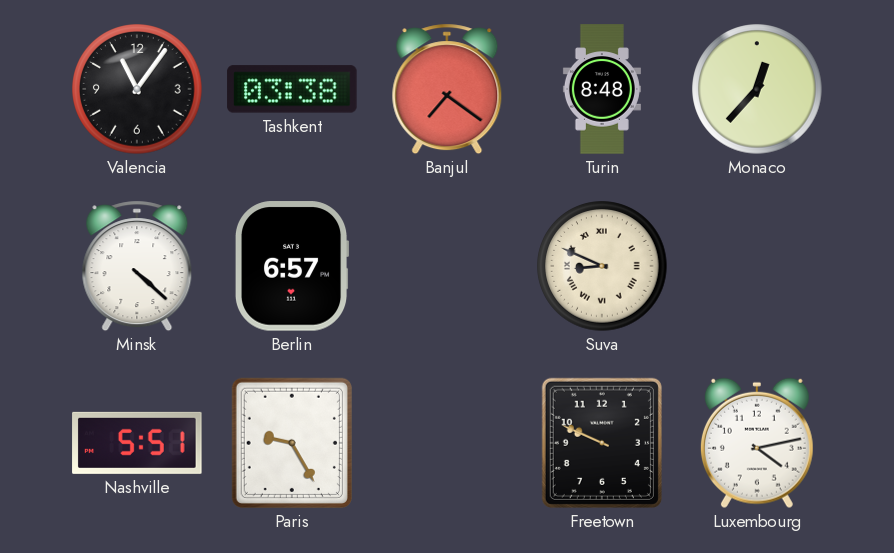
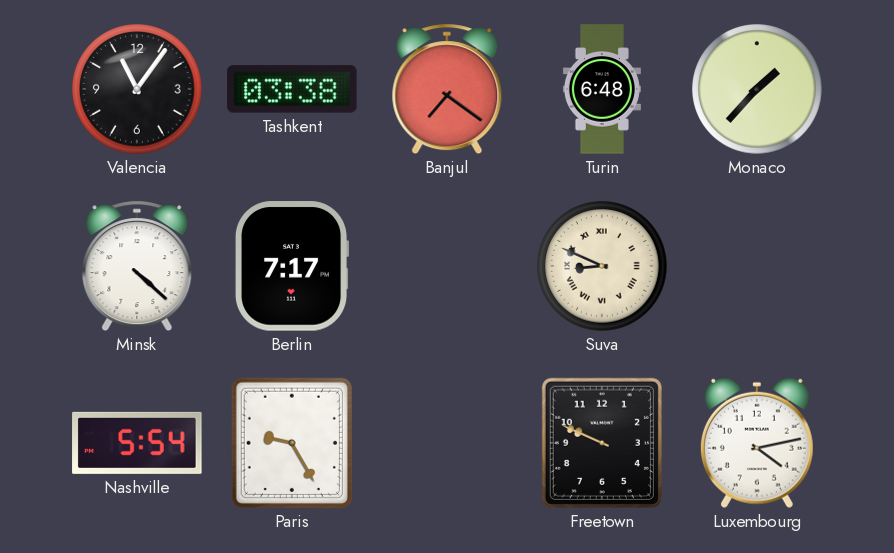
Turin: 8:48 -> 6:48
Monaco: 12:37 -> 1:37
Berlin: 6:57 -> 7:17
Nashville: 5:51 -> 5:54
